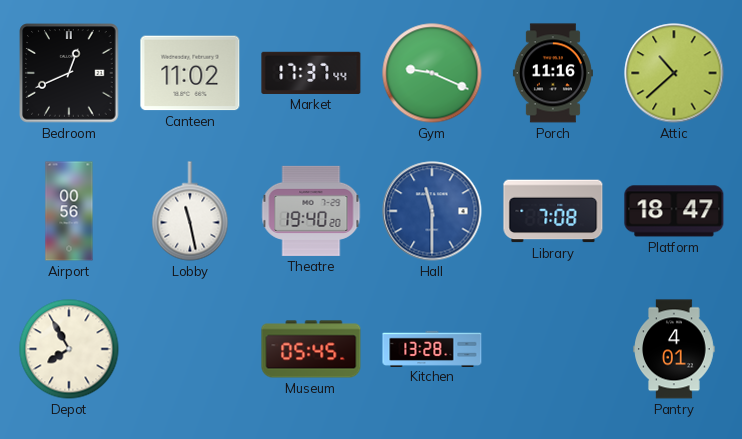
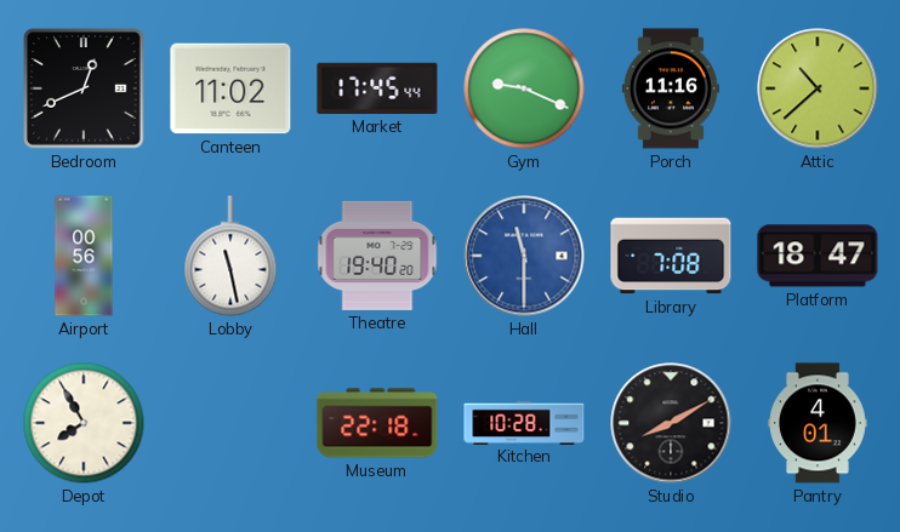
Market: 17:37 -> 17:45
Museum: 05:45 -> 22:18
Kitchen: 13:28 -> 10:28
Studio: none -> 8:10
